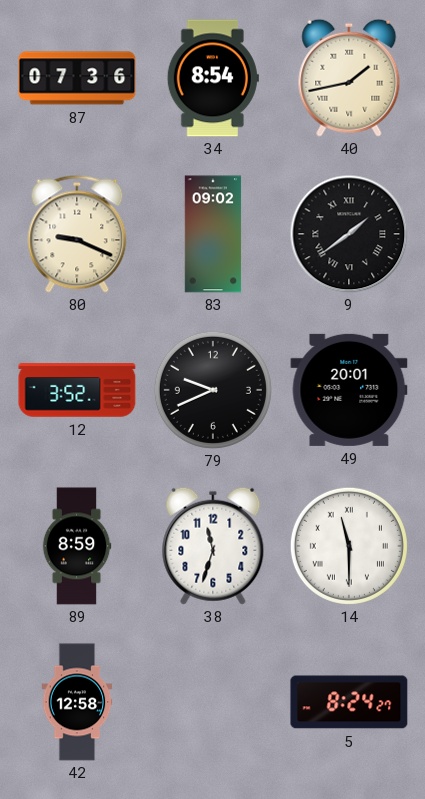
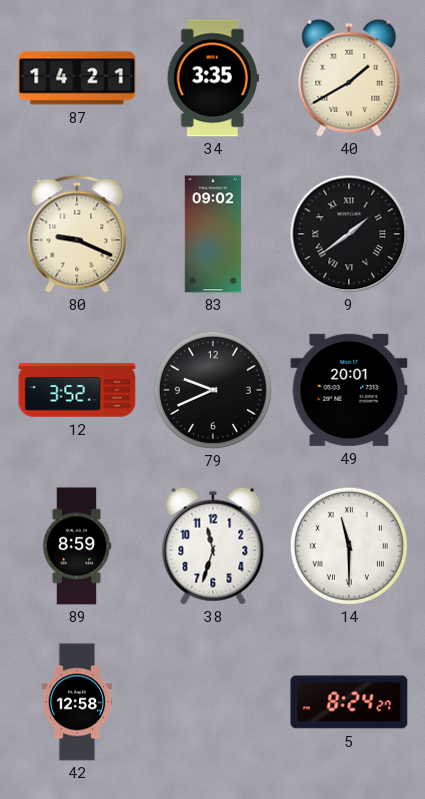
87: 07:36 -> 14:21
34: 8:54 -> 3:35
40: 1:43 -> 1:40
